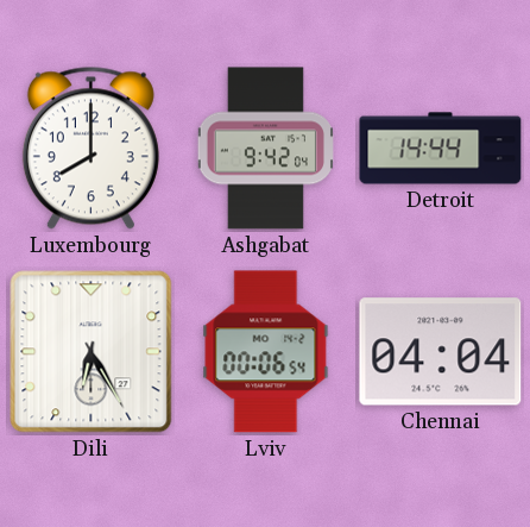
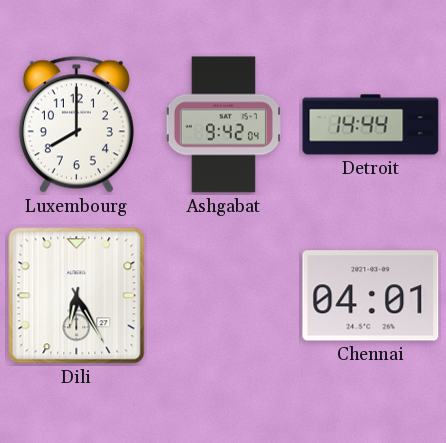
Lviv: 00:06 -> none
Chennai: 04:04 -> 04:01
